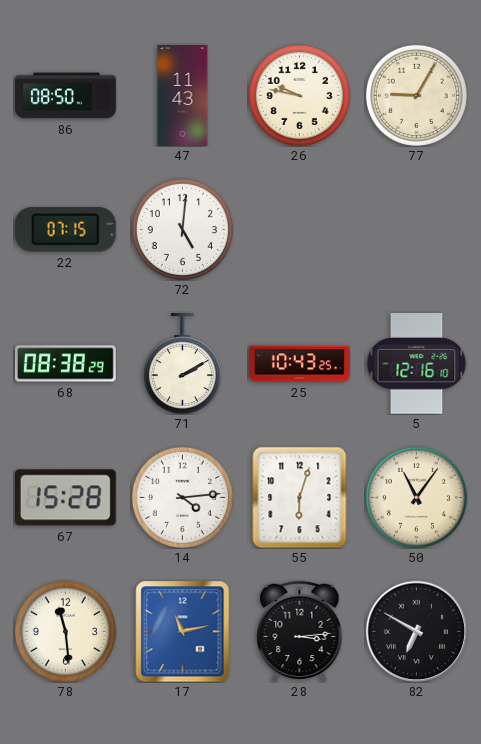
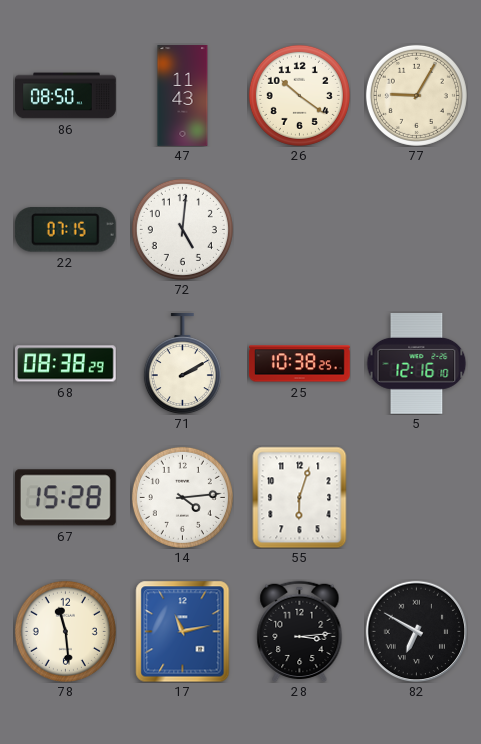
26: 9:47 -> 10:21
25: 10:43 -> 10:38
50: 11:06 -> none
